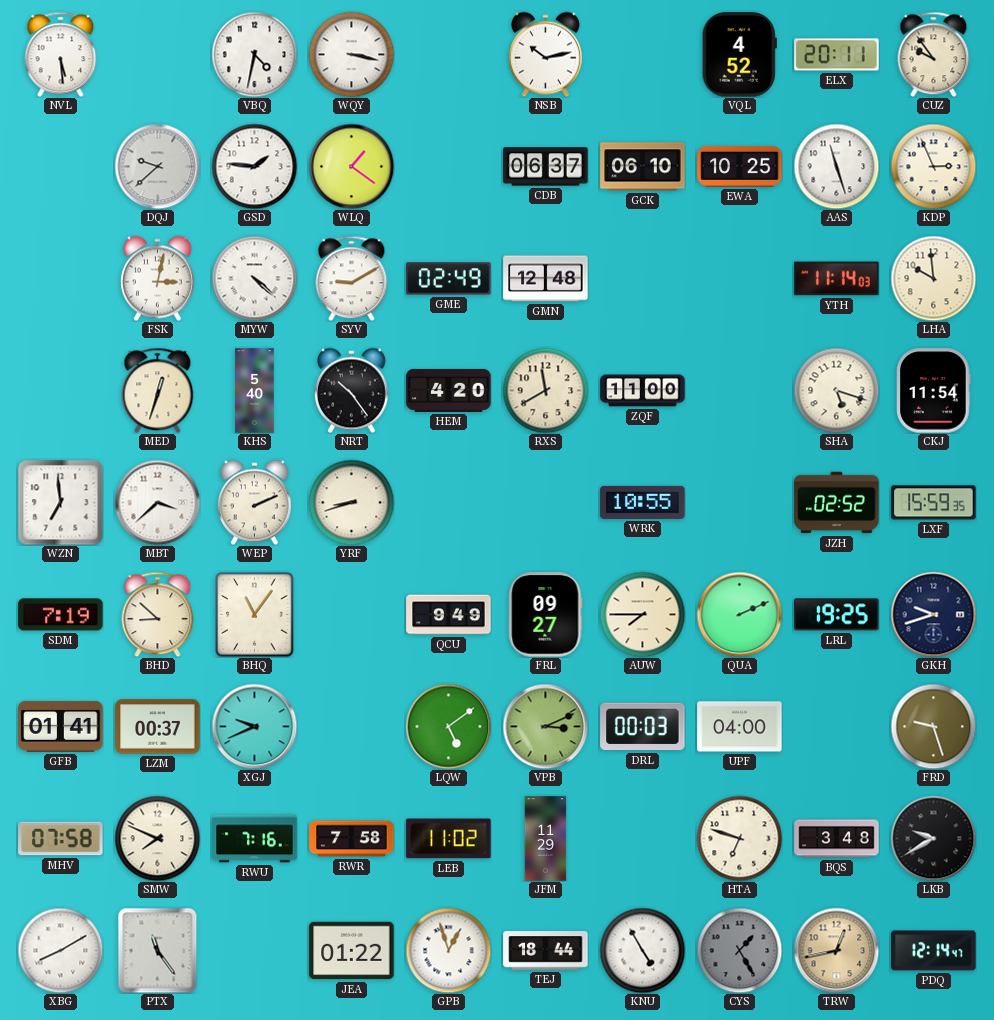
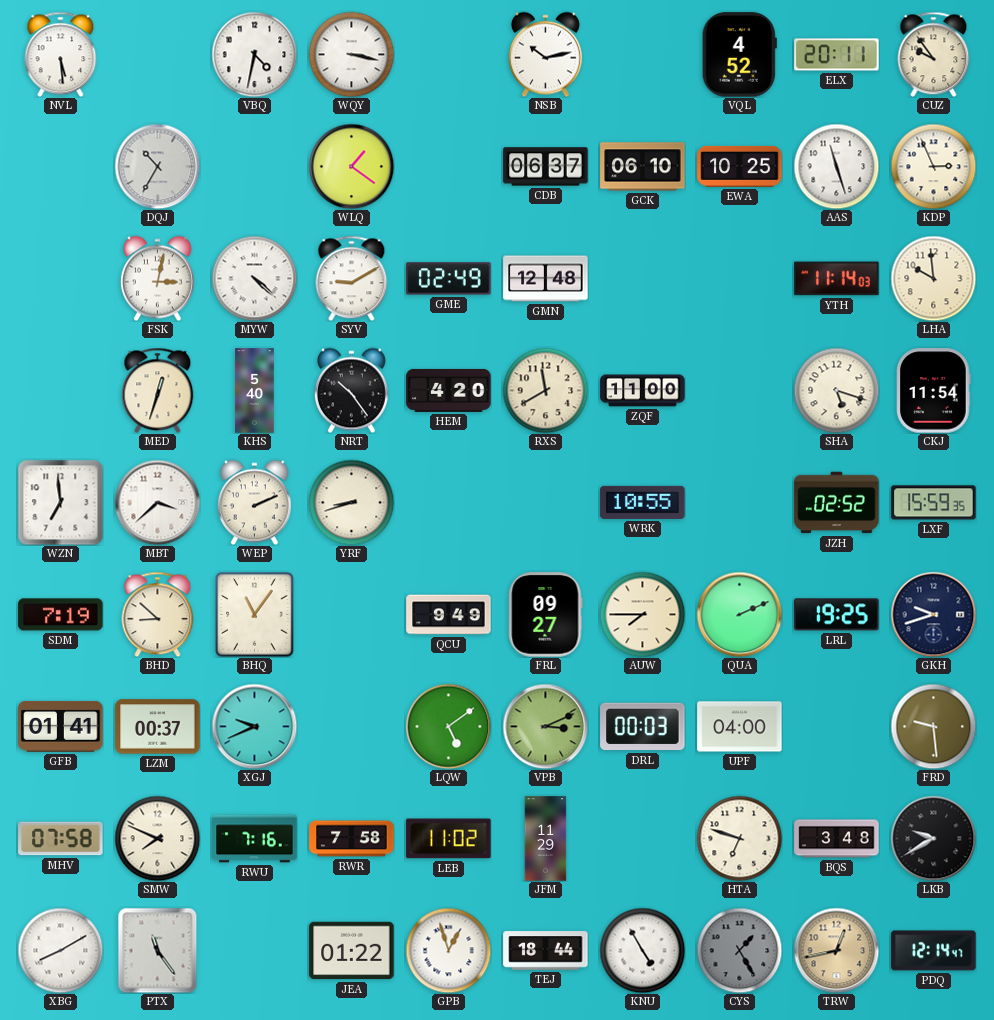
DQJ: 9:38 -> 10:35
GSD: 1:46 -> none
FRD: 9:27 -> 9:29
